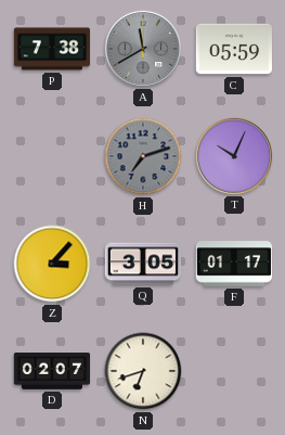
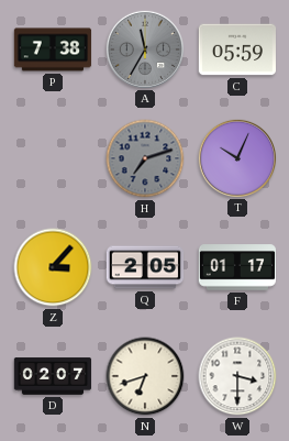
A: 11:40 -> 11:35
Q: 3:05 -> 2:05
W: none -> 3:30
